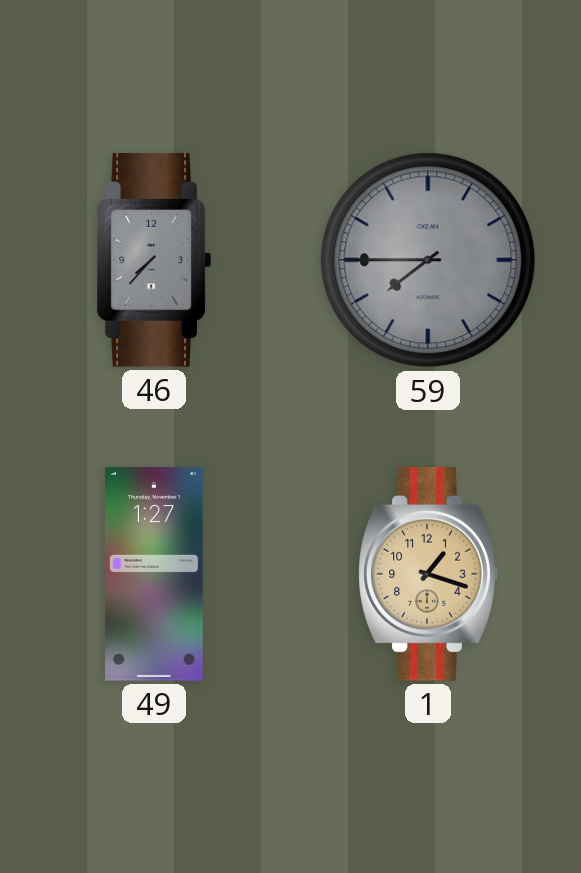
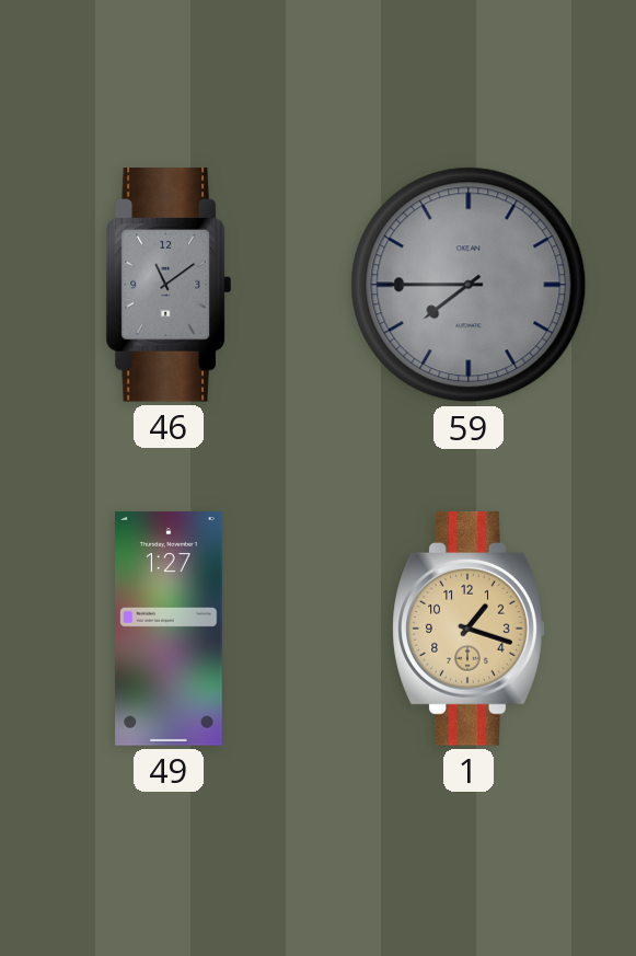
46: 7:37 -> 11:09
